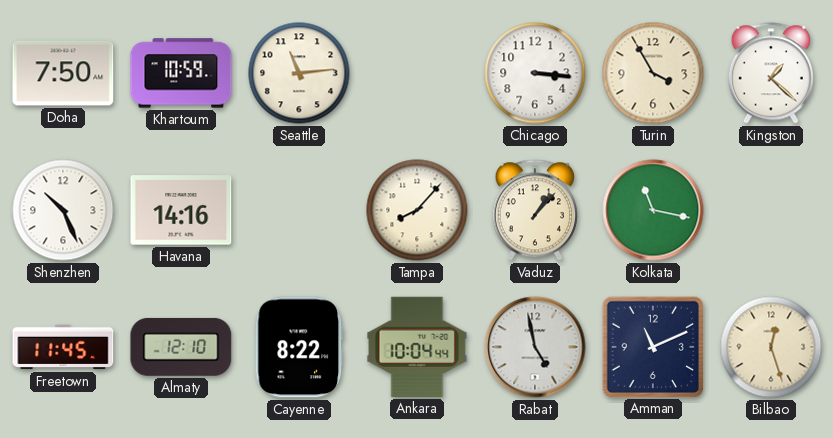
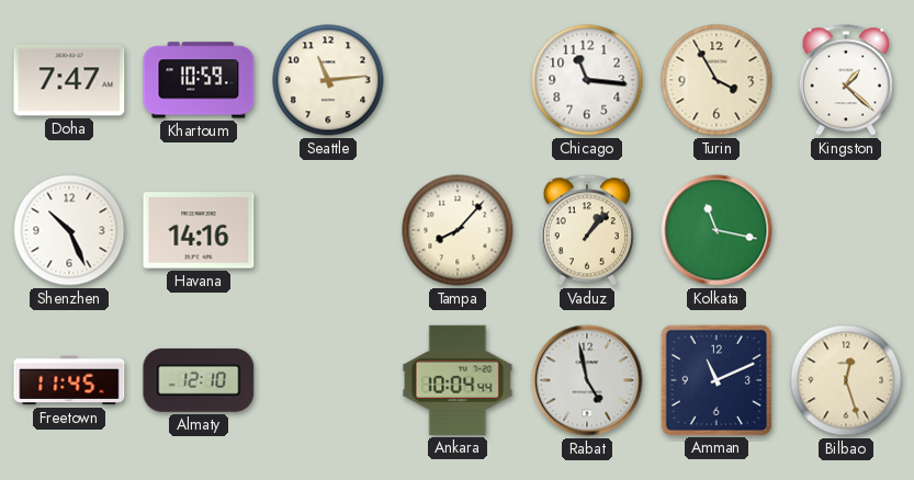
Doha: 7:50 -> 7:47
Chicago: 3:16 -> 11:16
Cayenne: 8:22 -> none
